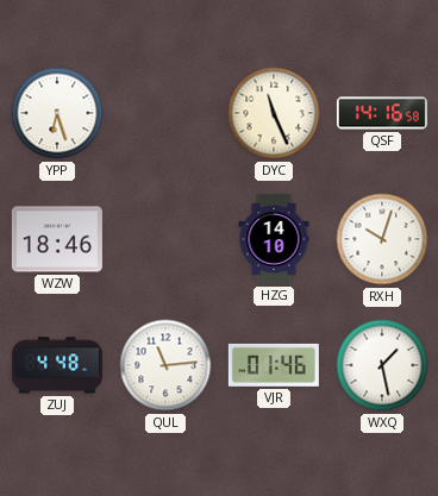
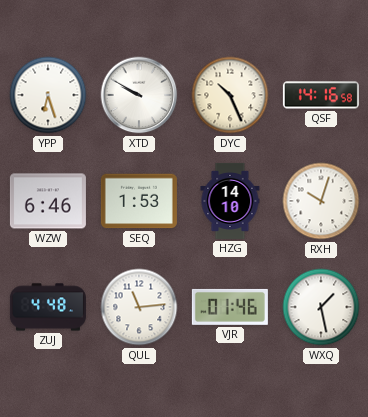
XTD: none -> 9:50
DYC: 11:26 -> 10:26
WZW: 18:46 -> 6:46
SEQ: none -> 1:53
